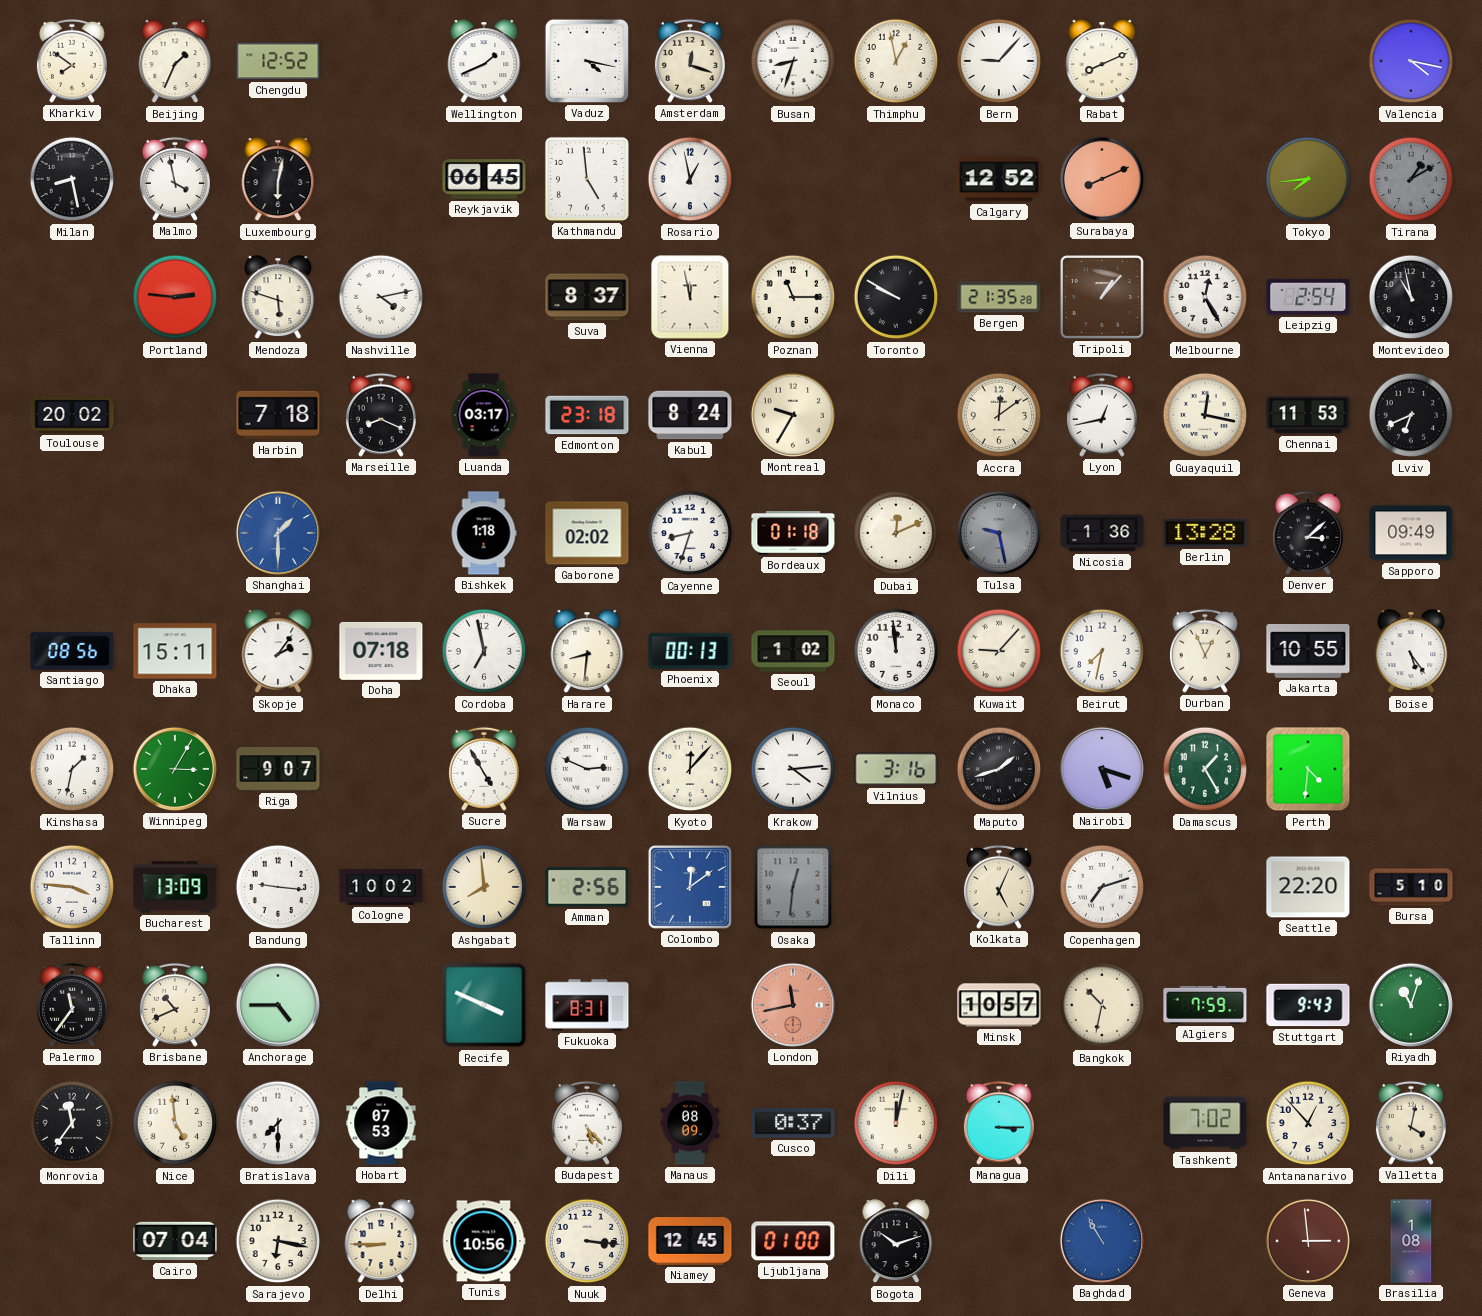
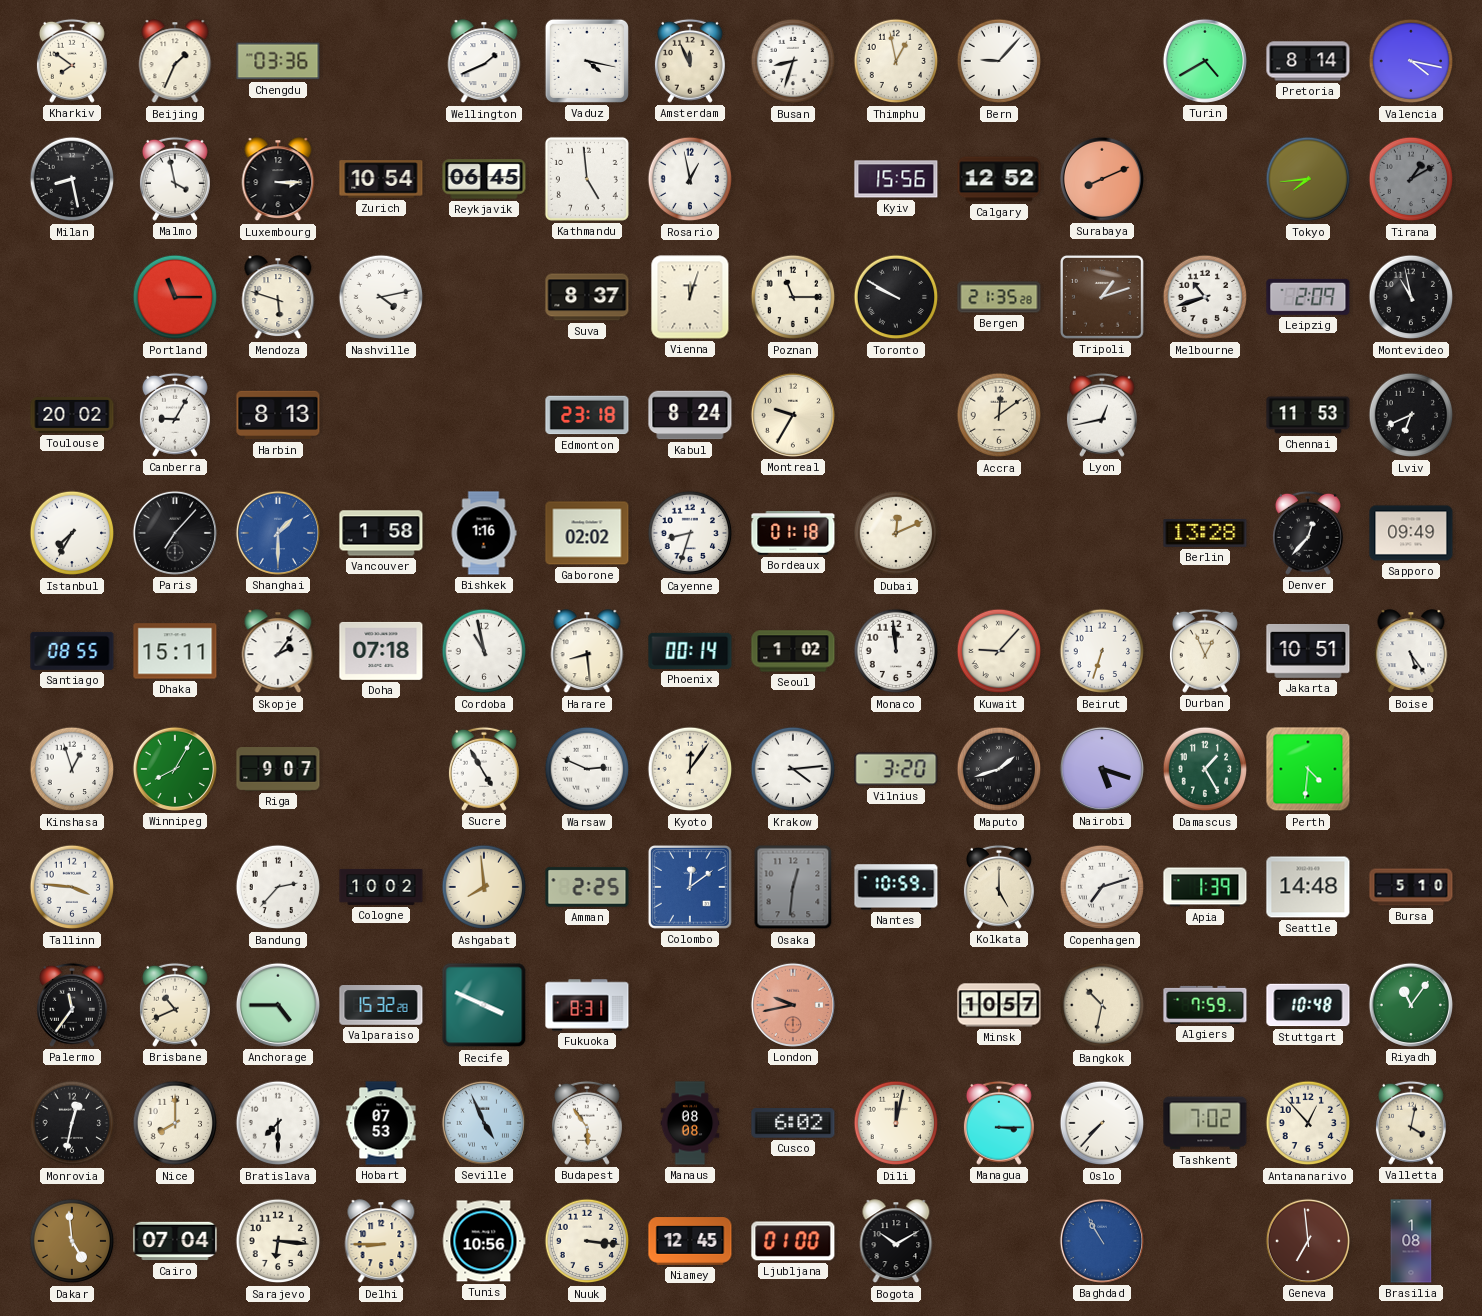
Chengdu: 12:52 -> 03:36
Amsterdam: 12:18 -> 11:56
Rabat: 8:11 -> none
Turin: none -> 4:40
Pretoria: none -> 8:14
Luxembourg: 6:02 -> 3:15
Zurich: none -> 10:54
Kyiv: none -> 15:56
Portland: 2:46 -> 11:15
Vienna: 11:58 -> 12:03
Tripoli: 1:07 -> 1:12
Melbourne: 12:25 -> 10:42
Leipzig: 2:54 -> 2:09
Canberra: none -> 9:05
Harbin: 7:18 -> 8:13
Marseille: 8:19 -> none
Luanda: 03:17 -> none
Guayaquil: 12:17 -> none
Istanbul: none -> 7:35
Paris: none -> 7:07
Vancouver: none -> 1:58
Bishkek: 1:18 -> 1:16
Tulsa: 9:28 -> none
Nicosia: 1:36 -> none
Denver: 3:08 -> 12:37
Santiago: 08:56 -> 08:55
Cordoba: 6:58 -> 10:58
Harare: 8:31 -> 8:29
Phoenix: 00:13 -> 00:14
Beirut: 7:32 -> 6:33
Jakarta: 10:55 -> 10:51
Kinshasa: 1:32 -> 12:57
Winnipeg: 3:05 -> 8:05
Kyoto: 12:07 -> 12:06
Vilnius: 3:16 -> 3:20
Bucharest: 13:09 -> none
Bandung: 9:16 -> 2:37
Amman: 2:56 -> 2:25
Nantes: none -> 10:59
Kolkata: 5:04 -> 5:00
Apia: none -> 1:39
Seattle: 22:20 -> 14:48
Valparaiso: none -> 15:32
London: 11:43 -> 9:43
Stuttgart: 9:43 -> 10:48
Riyadh: 11:03 -> 11:06
Monrovia: 11:36 -> 12:32
Nice: 4:59 -> 8:00
Seville: none -> 4:56
Budapest: 5:23 -> 5:54
Manaus: 08:09 -> 08:08
Cusco: 0:37 -> 6:02
Oslo: none -> 7:37
Dakar: none -> 4:59
Sarajevo: 6:17 -> 6:16
Bogota: 10:12 -> 10:10
Geneva: 2:59 -> 6:59
